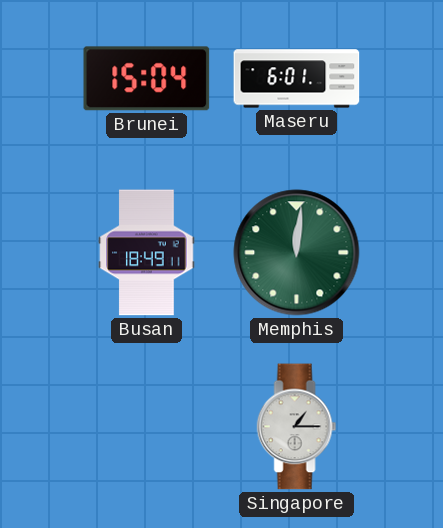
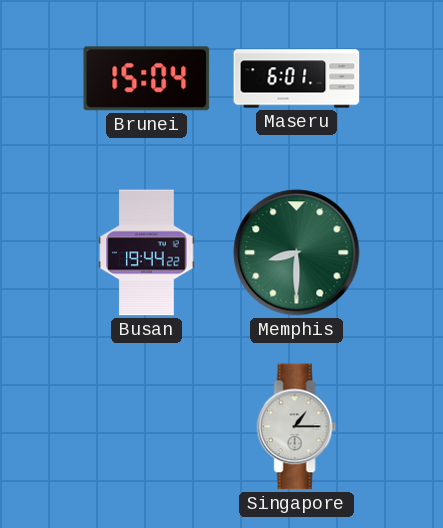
Busan: 18:49 -> 19:44
Memphis: 12:01 -> 8:30
